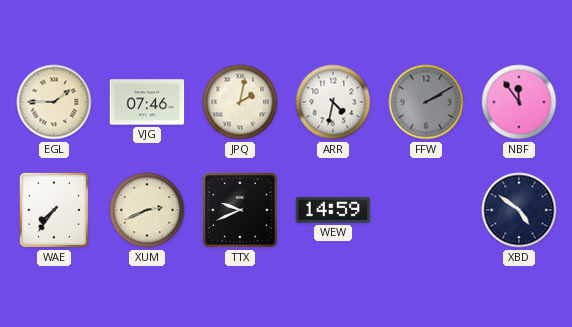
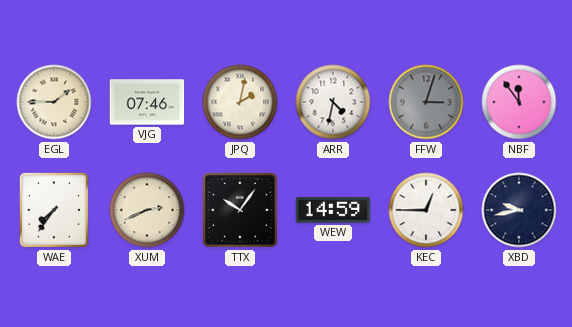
FFW: 2:10 -> 3:03
TTX: 9:41 -> 10:06
KEC: none -> 12:45
XBD: 4:51 -> 9:43
